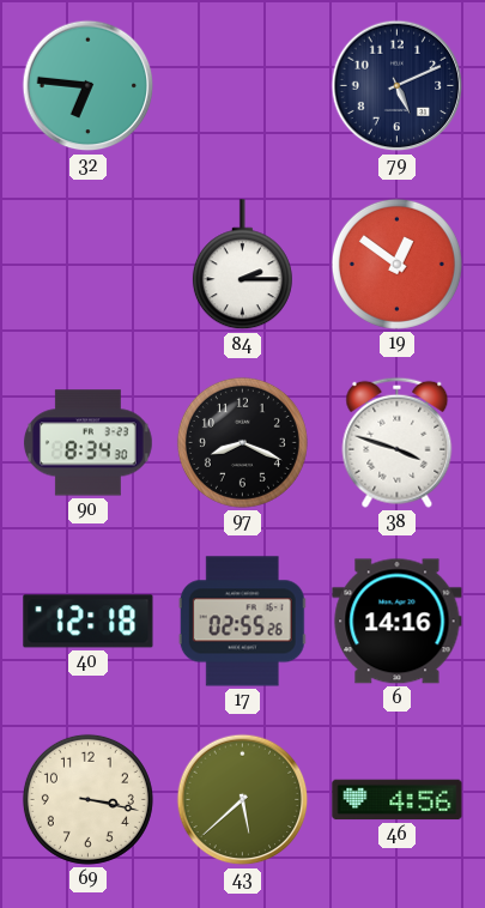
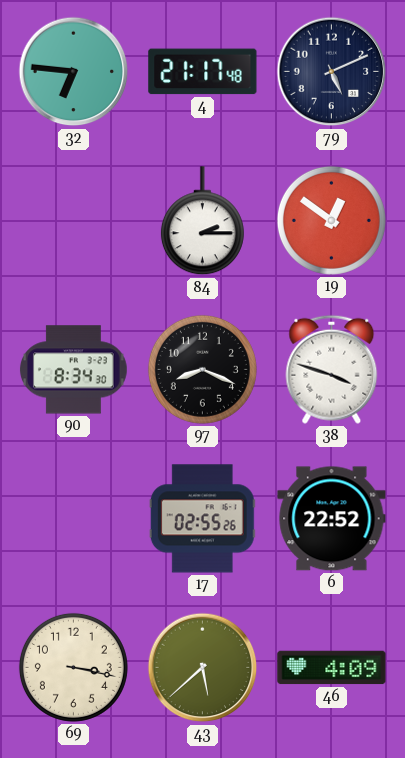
4: none -> 21:17
40: 12:18 -> none
6: 14:16 -> 22:52
46: 4:56 -> 4:09
